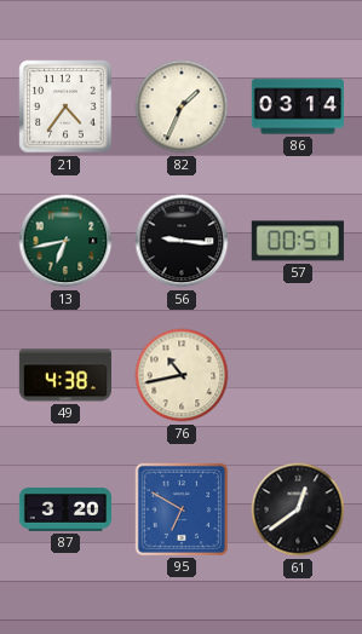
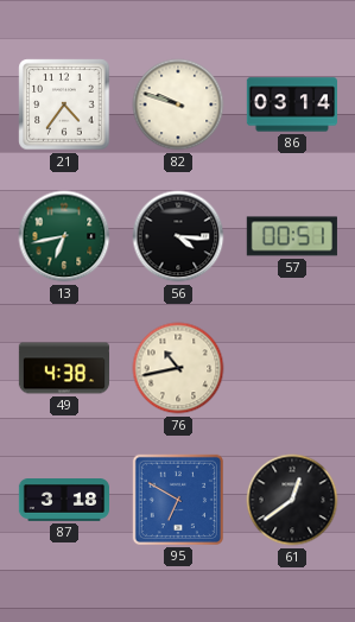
82: 1:34 -> 9:48
56: 9:16 -> 4:16
87: 3:20 -> 3:18
